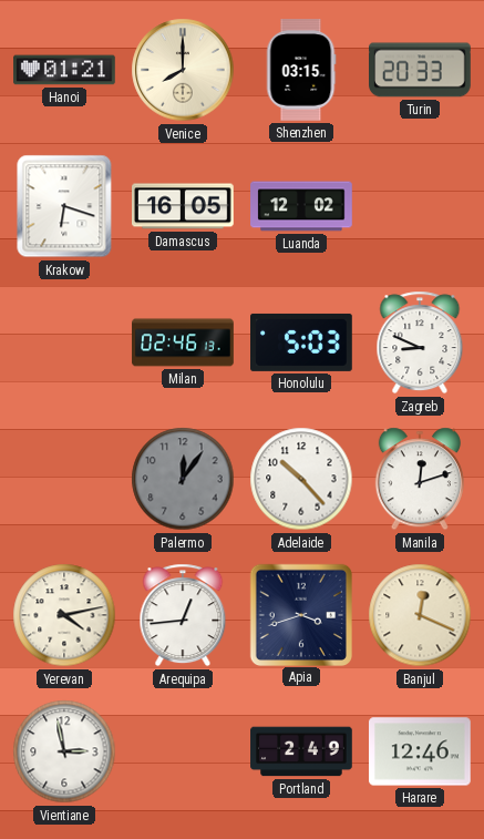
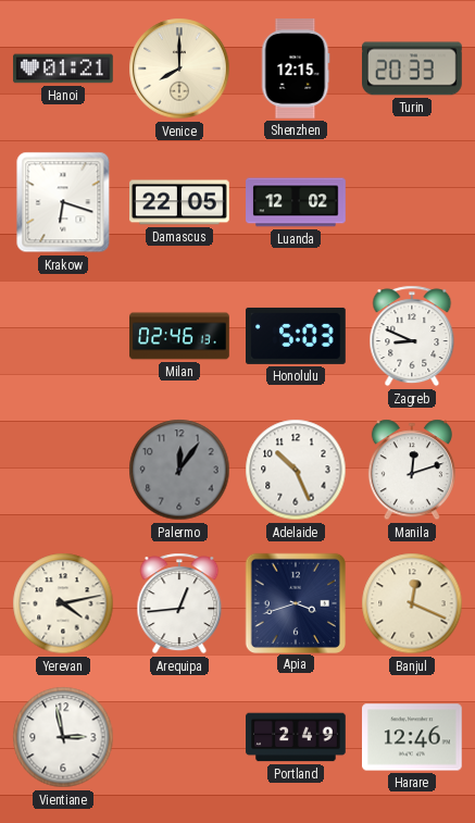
Shenzhen: 03:15 -> 12:15
Damascus: 16:05 -> 22:05
Adelaide: 10:23 -> 10:26
